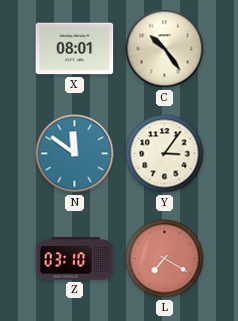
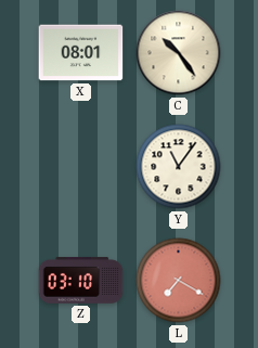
N: 11:51 -> none
Y: 3:06 -> 11:06
